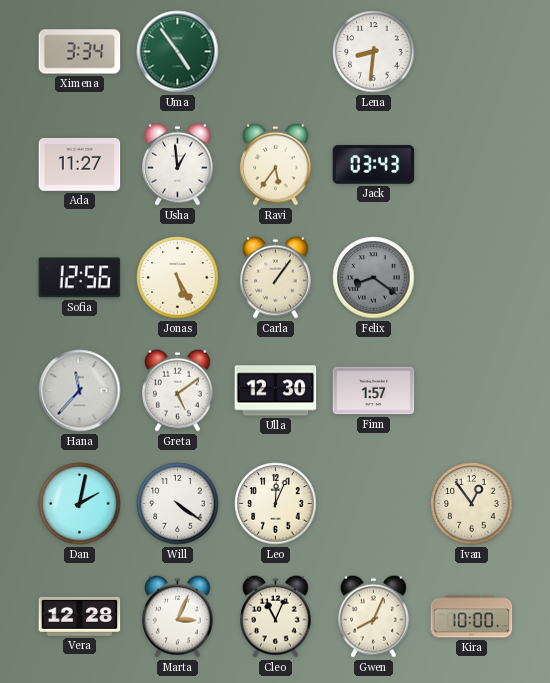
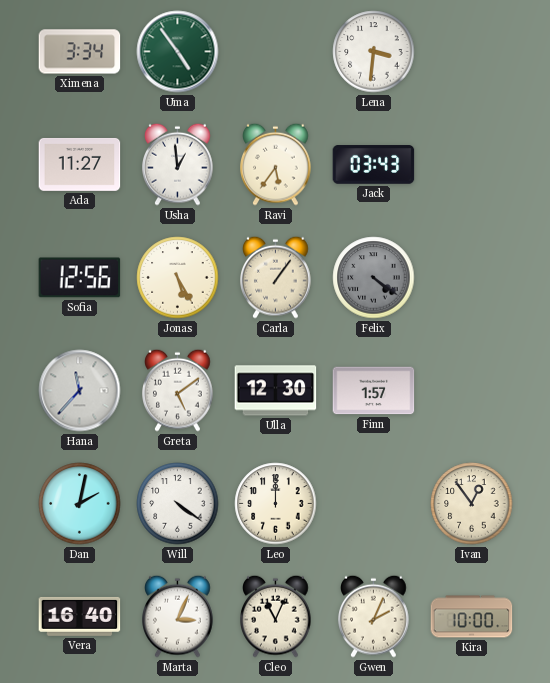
Lena: 8:31 -> 3:31
Felix: 8:21 -> 4:21
Leo: 12:04 -> 12:00
Vera: 12:28 -> 16:40
Gwen: 8:04 -> 2:04
